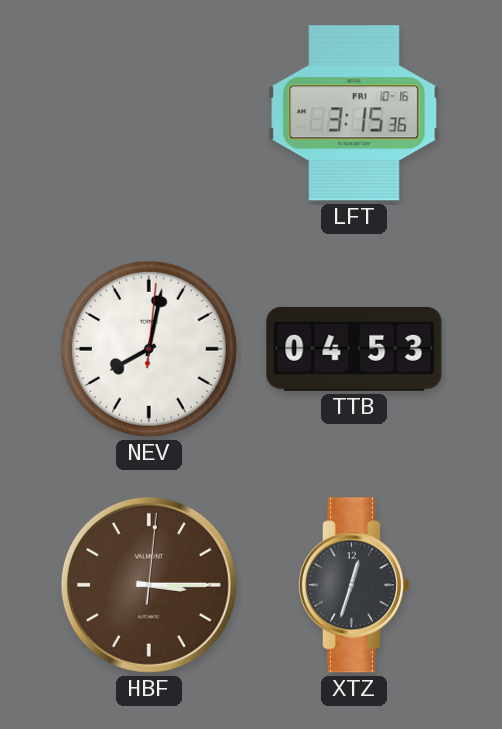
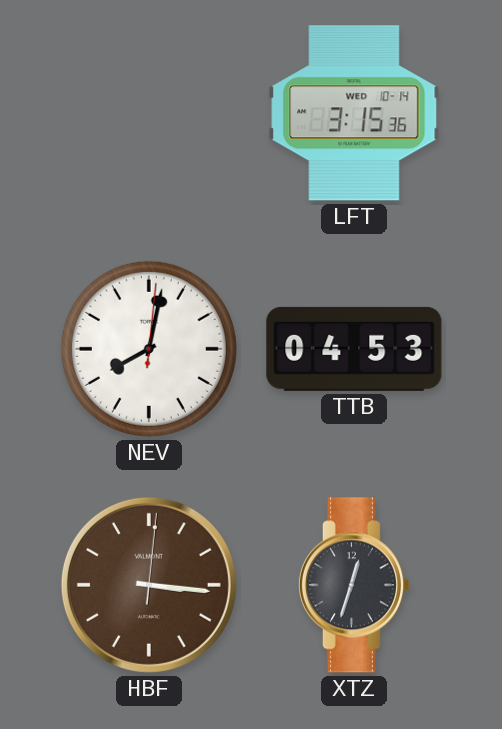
LFT date: FRI 10-16 -> WED 10-14
HBF: 3:15 -> 3:16
